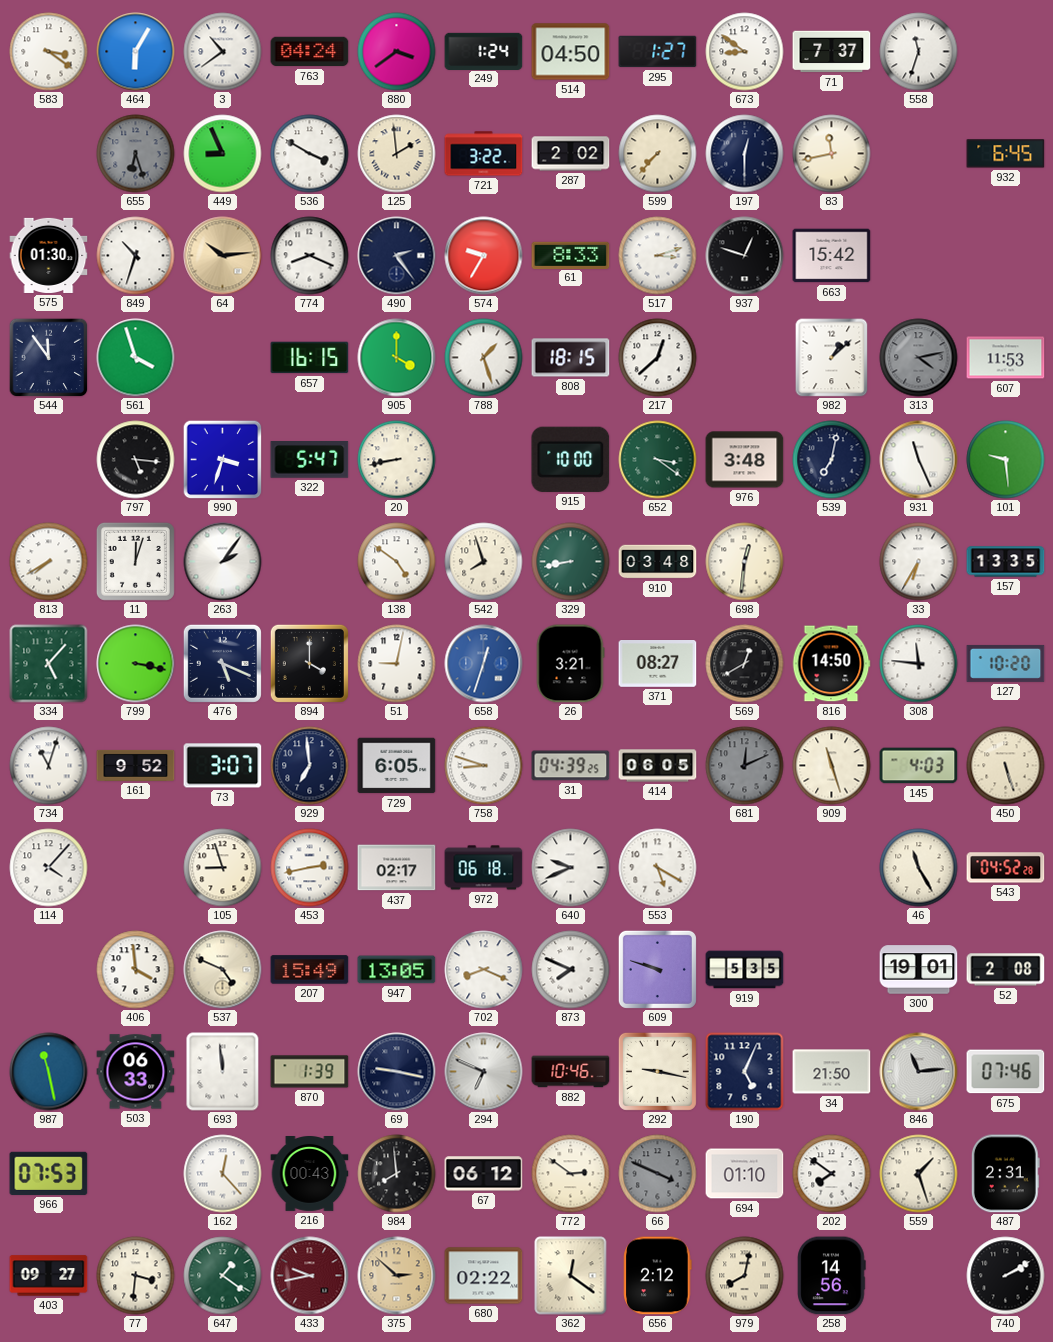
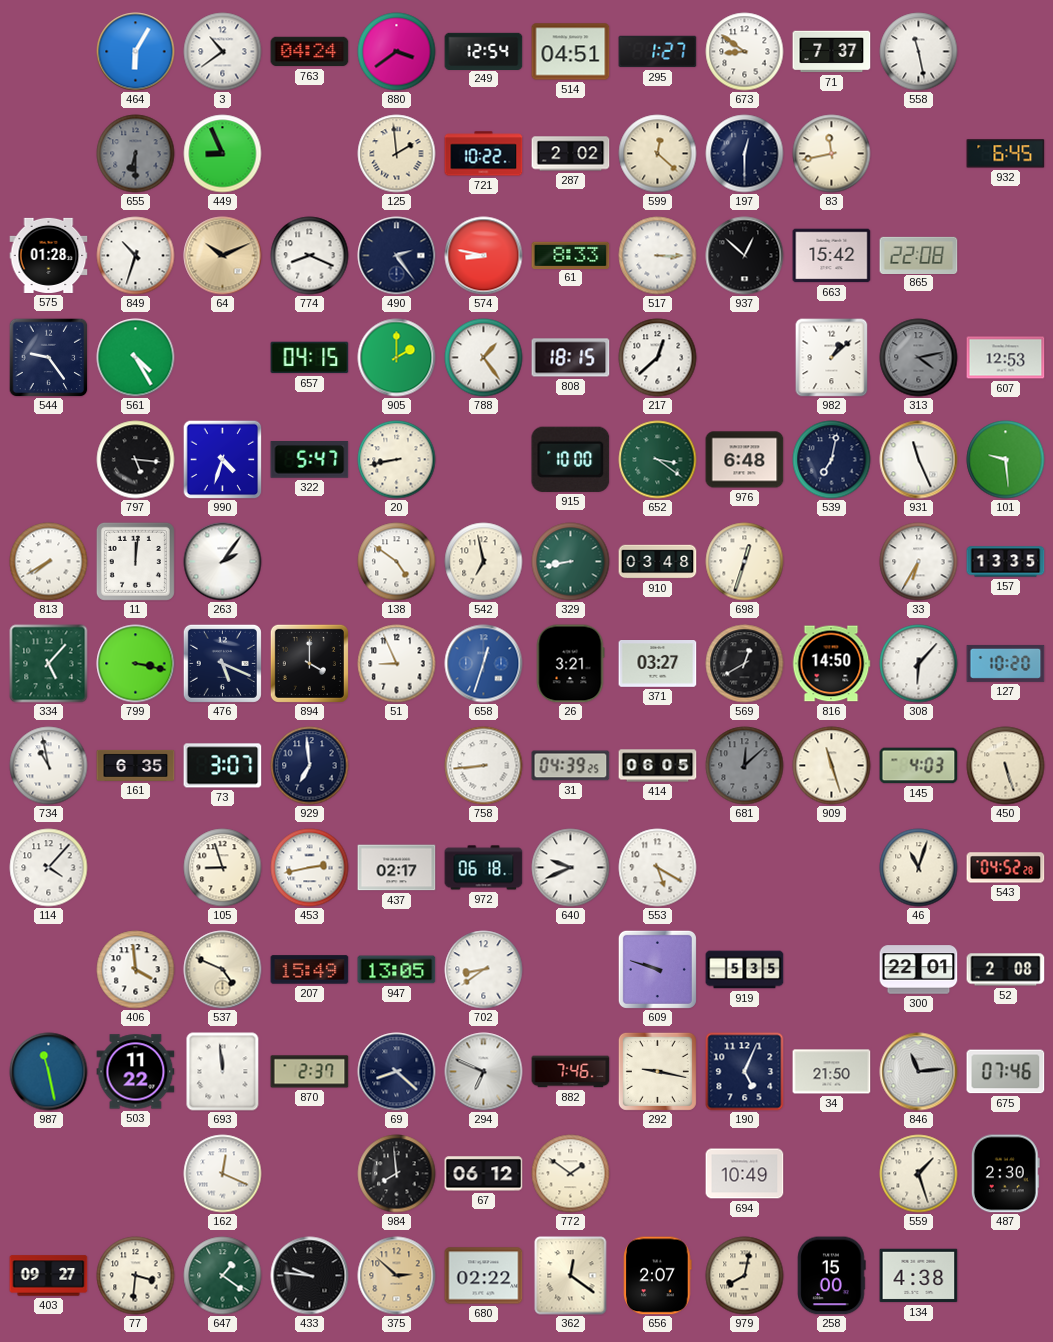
583: 3:21 -> none
249: 1:24 -> 12:54
514: 04:50 -> 04:51
558: 11:33 -> 11:28
655: 6:27 -> 6:30
536: 3:50 -> none
721: 3:22 -> 10:22
599: 7:37 -> 12:22
575: 01:30 -> 01:28
64: 10:14 -> 10:11
574: 9:35 -> 8:47
517: 3:12 -> 3:15
937: 12:48 -> 12:52
865: none -> 22:08
544: 11:54 -> 9:24
561: 3:57 -> 4:25
657: 16:15 -> 04:15
905: 4:00 -> 2:00
788: 1:27 -> 1:24
607: 11:53 -> 12:53
990: 3:33 -> 4:33
976: 3:48 -> 6:48
11: 12:03 -> 12:01
542: 7:57 -> 6:58
698: 12:31 -> 12:33
51: 9:02 -> 8:56
371: 08:27 -> 03:27
308: 11:46 -> 6:07
734: 11:03 -> 10:58
161: 9:52 -> 6:35
729: 6:05 -> none
758: 8:48 -> 8:44
681: 12:11 -> 12:08
46: 11:25 -> 11:03
702: 8:19 -> 8:39
873: 7:49 -> none
300: 19:01 -> 22:01
503: 06:33 -> 11:22
870: 1:39 -> 2:37
69: 9:17 -> 8:22
882: 10:46 -> 7:46
966: 07:53 -> none
162: 12:23 -> 12:19
216: 00:43 -> none
772: 2:51 -> 1:51
66: 3:49 -> none
694: 01:10 -> 10:49
202: 7:51 -> none
487: 2:31 -> 2:30
433: 9:43 -> 9:46
433 dial: burgundy -> black
656: 2:12 -> 2:07
258: 14:56 -> 15:00
134: none -> 4:38
740: 2:10 -> none
